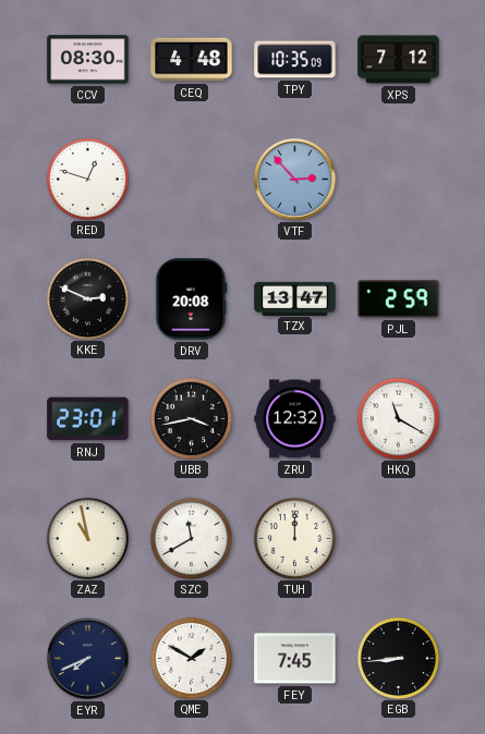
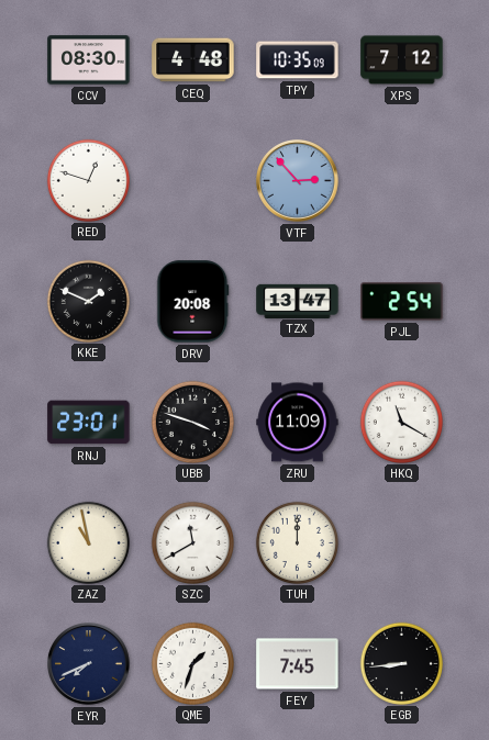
KKE: 2:49 -> 1:49
PJL: 2:59 -> 2:54
UBB: 3:43 -> 3:48
ZRU: 12:32 -> 11:09
QME: 1:50 -> 1:33
